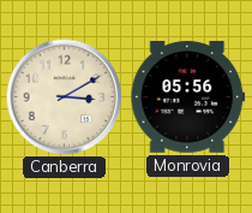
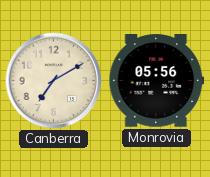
Canberra: 3:10 -> 7:10
